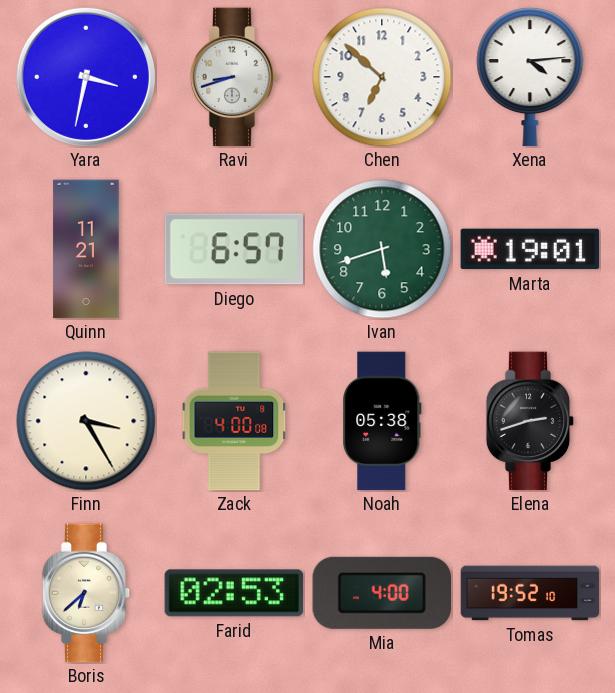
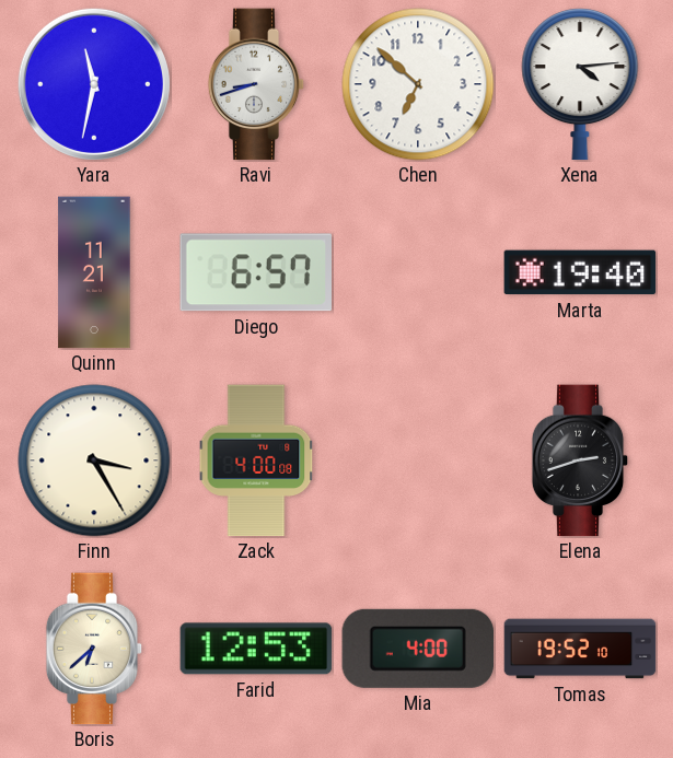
Yara: 3:32 -> 11:32
Ivan: 5:42 -> none
Marta: 19:01 -> 19:40
Noah: 05:38 -> none
Farid: 02:53 -> 12:53
